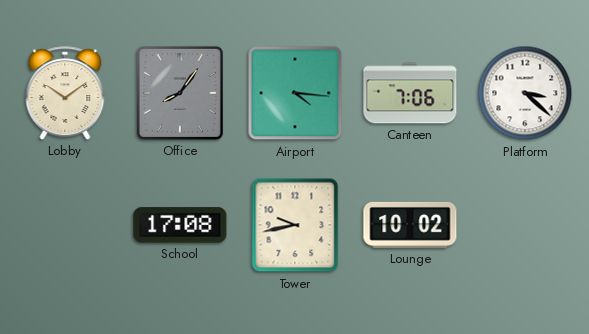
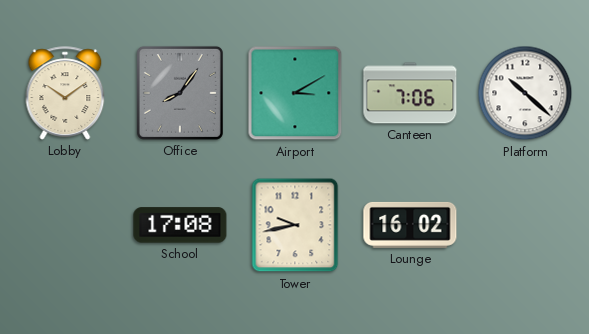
Airport: 4:16 -> 3:10
Platform: 3:22 -> 10:22
Lounge: 10:02 -> 16:02
